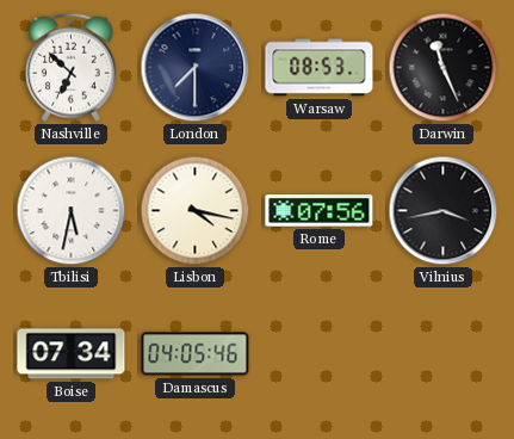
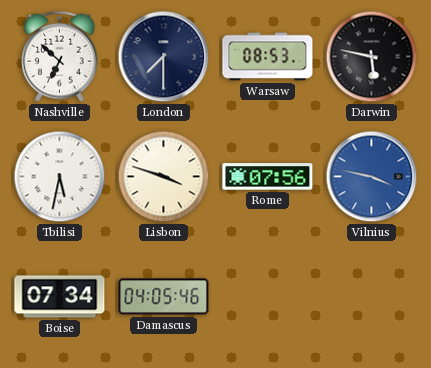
Darwin: 11:26 -> 5:47
Lisbon: 4:17 -> 3:48
Vilnius: 3:43 -> 3:47
Vilnius dial: black -> blue
